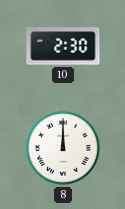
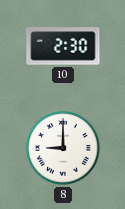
8: 12:00 -> 9:00
